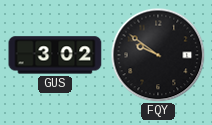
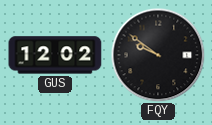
GUS: 3:02 -> 12:02
